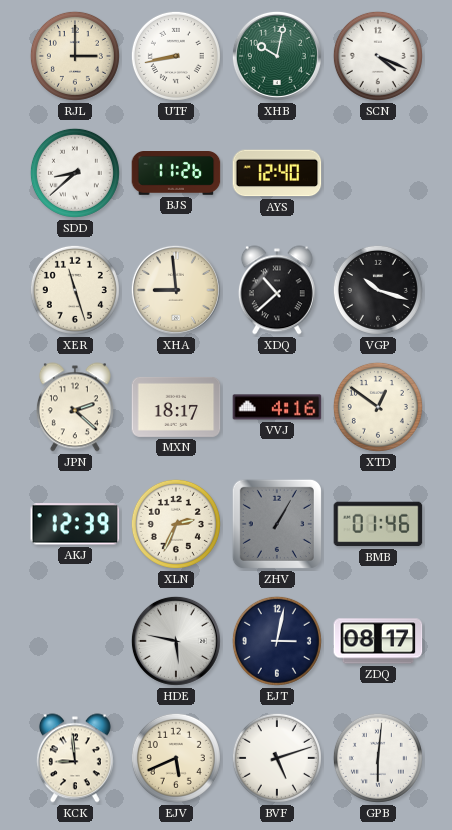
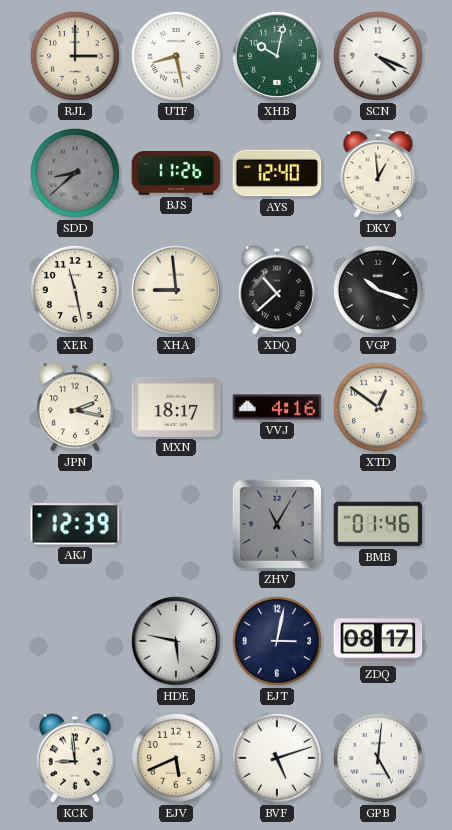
UTF: 8:43 -> 8:28
SDD dial: white -> grey
DKY: none -> 12:59
XER: 11:27 -> 11:28
JPN: 2:22 -> 2:17
XLN: 2:34 -> none
ZHV: 1:05 -> 11:05
GPB: 6:01 -> 5:01
